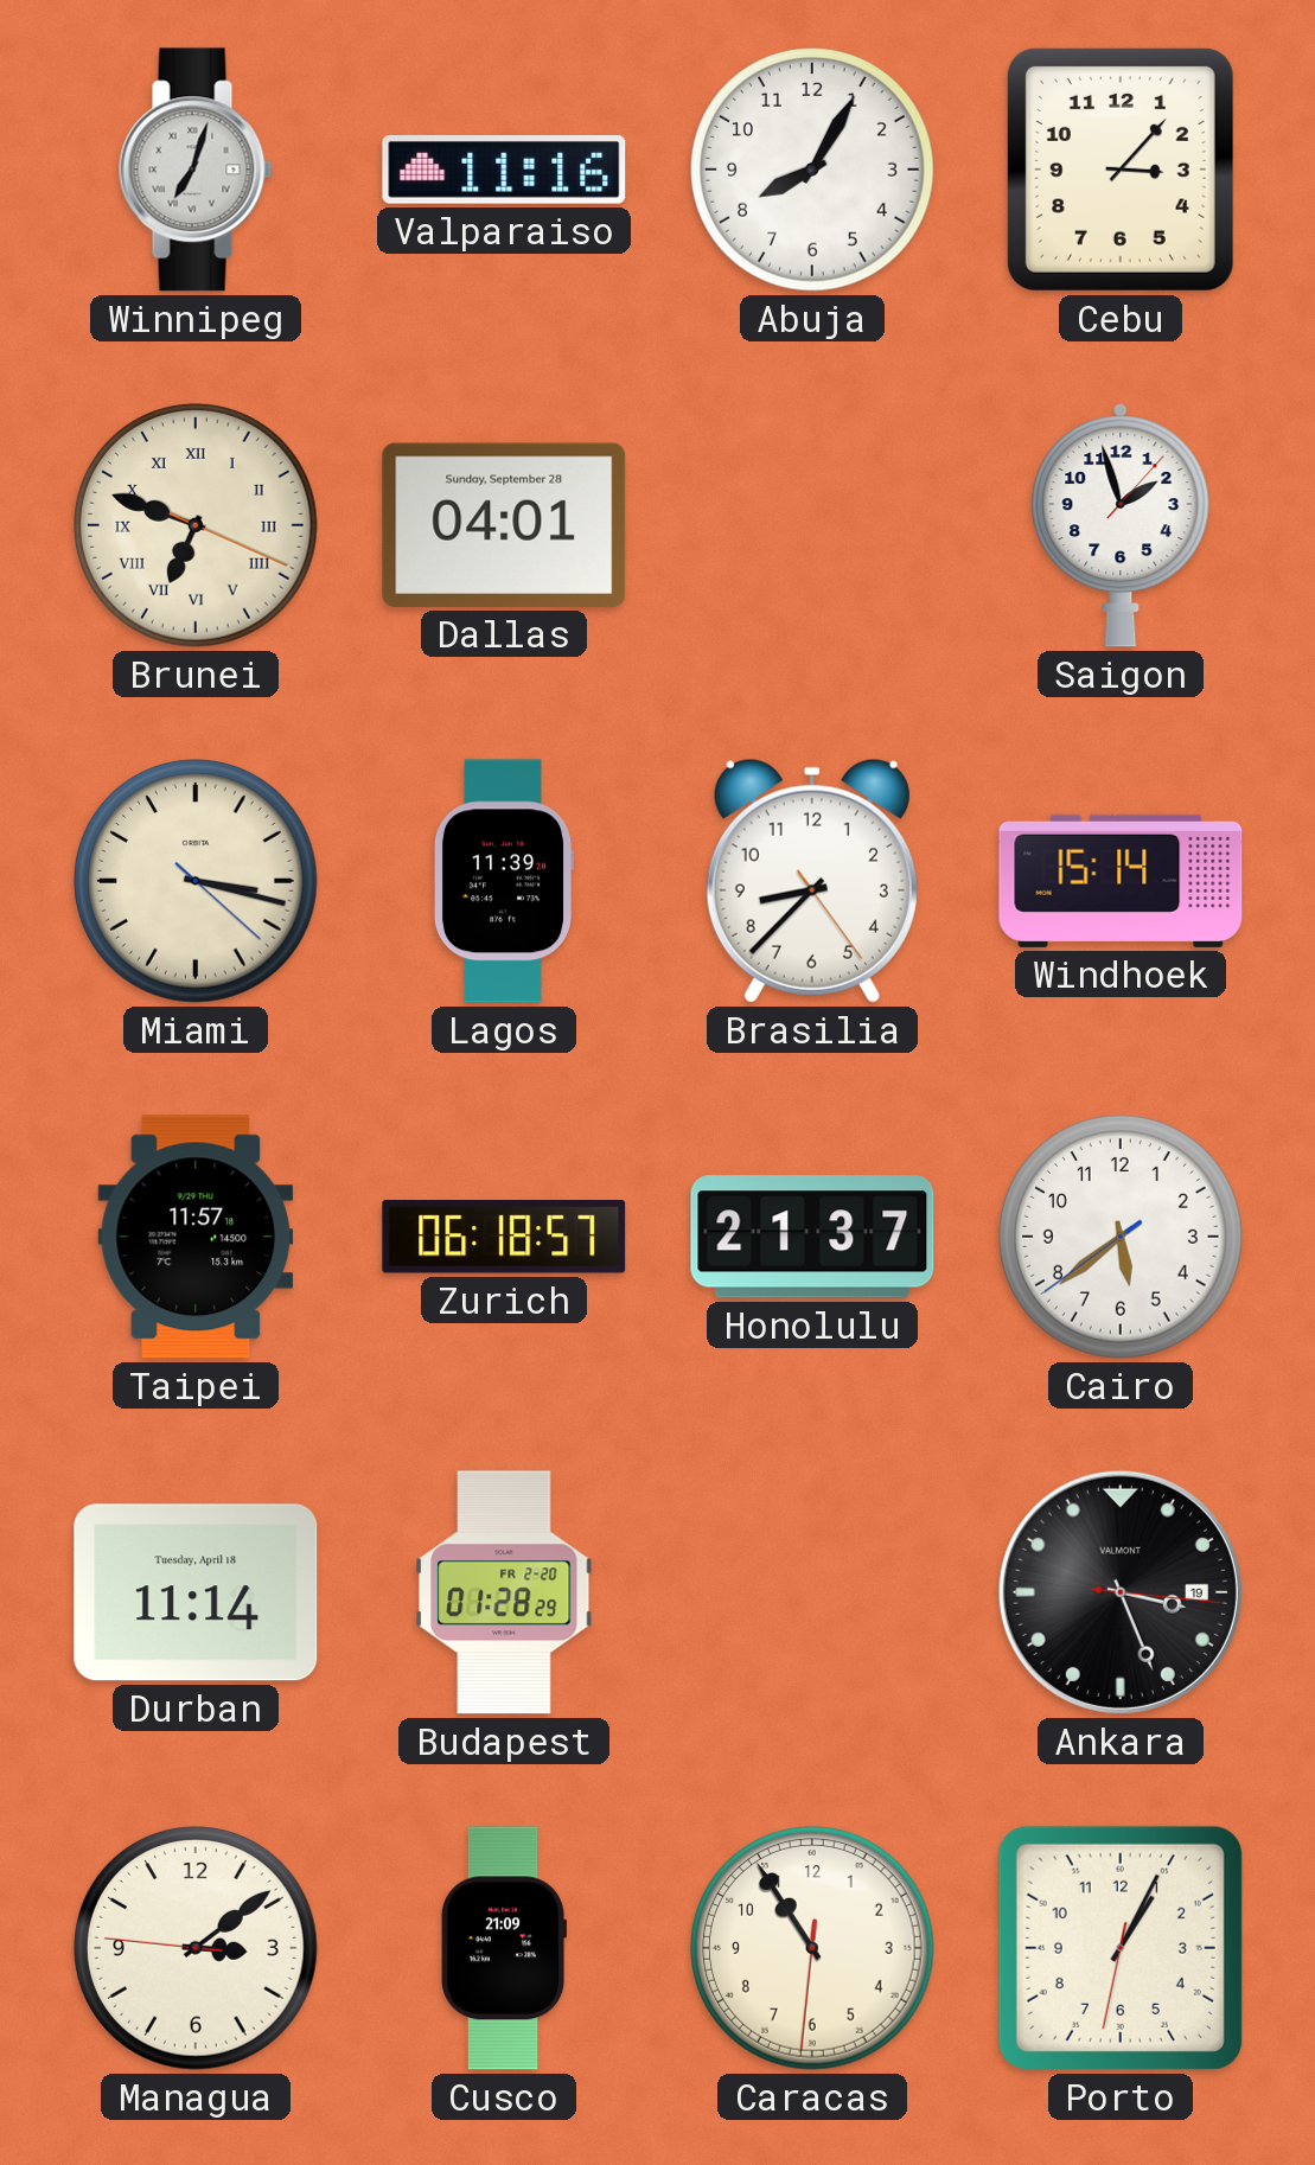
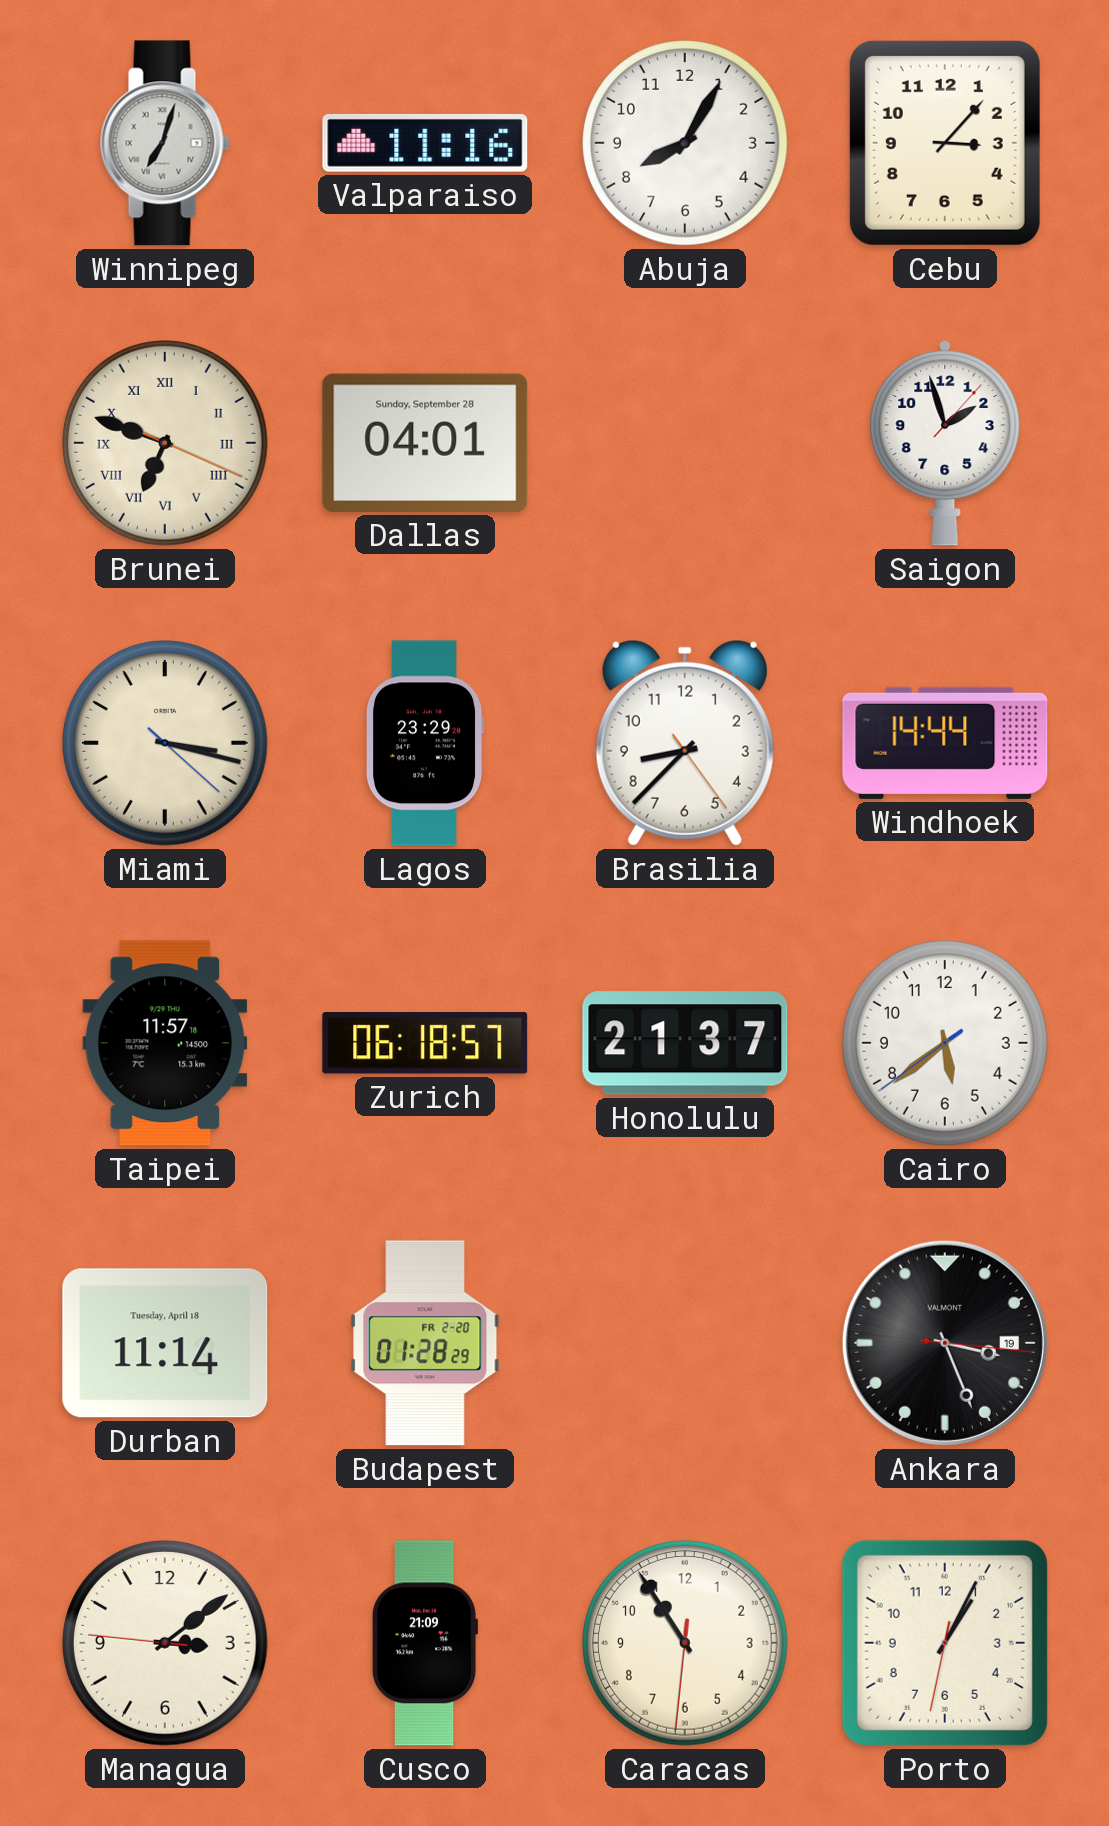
Lagos: 11:39 -> 23:29
Windhoek: 15:14 -> 14:44
